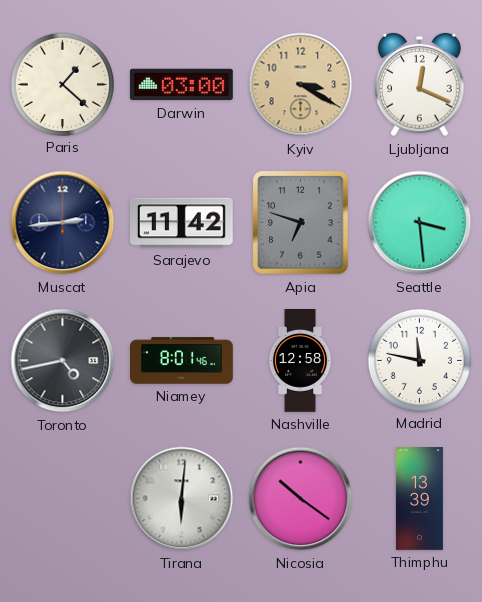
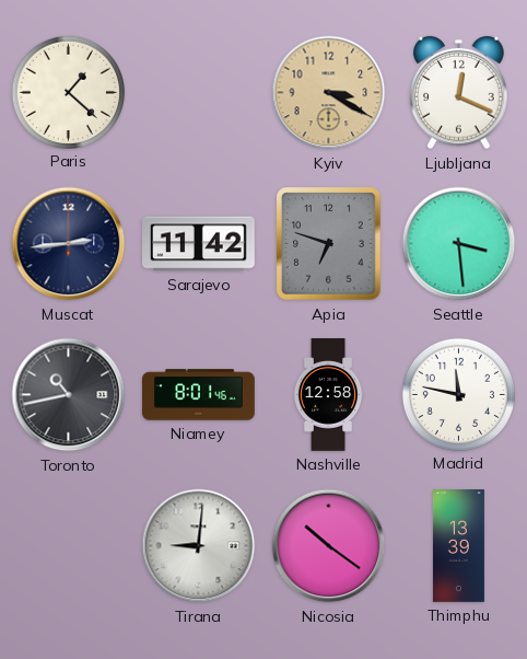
Darwin: 03:00 -> none
Toronto: 4:43 -> 10:43
Tirana: 6:01 -> 9:01
